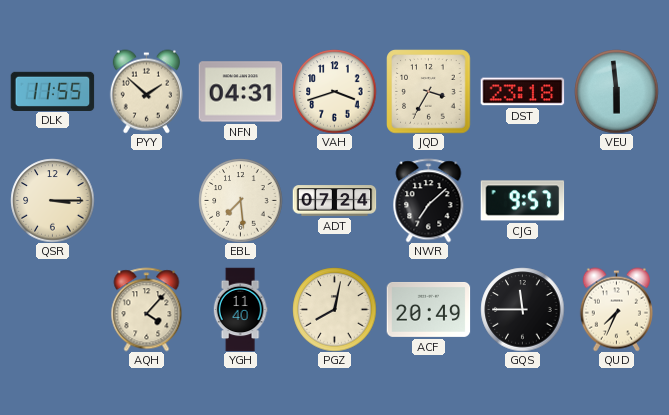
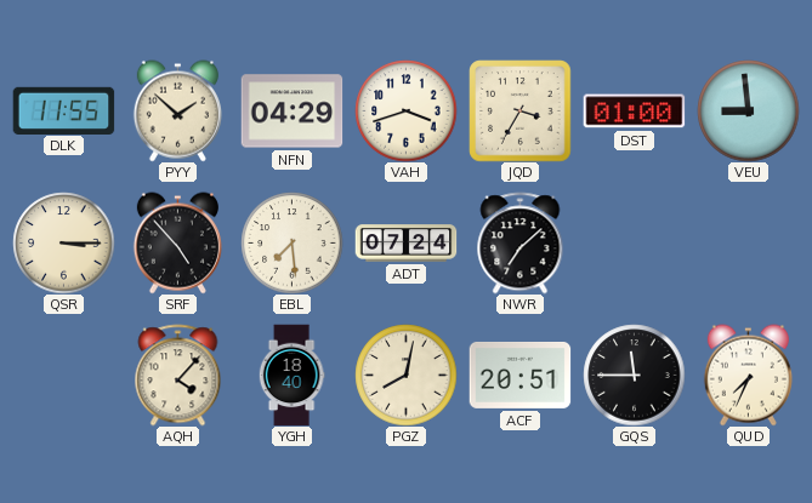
NFN: 04:31 -> 04:29
DST: 23:18 -> 01:00
VEU: 5:59 -> 8:59
SRF: none -> 4:53
CJG: 9:57 -> none
YGH: 11:40 -> 18:40
ACF: 20:49 -> 20:51
